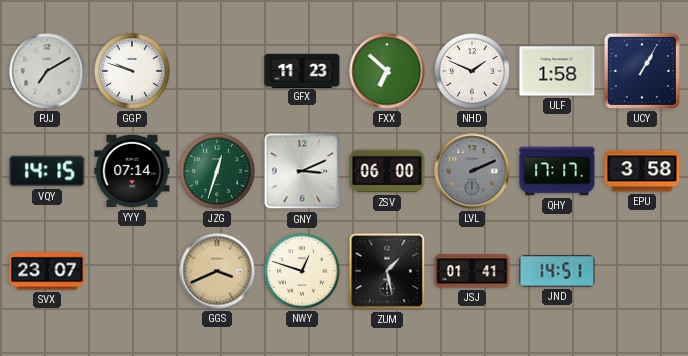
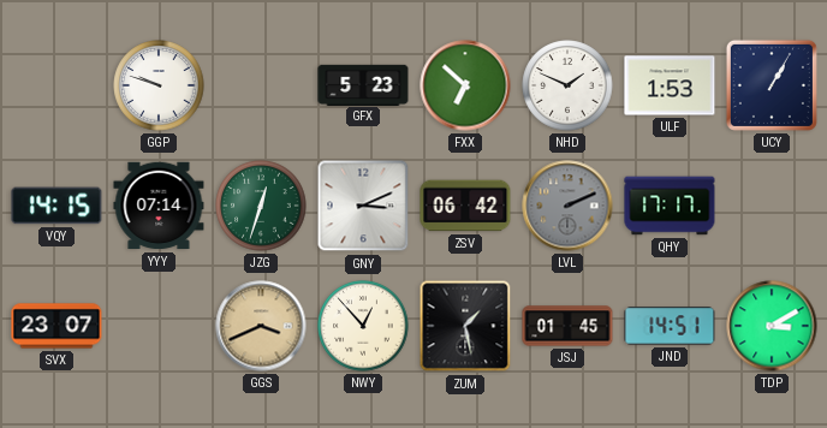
PJJ: 7:10 -> none
GFX: 11:23 -> 5:23
ULF: 1:58 -> 1:53
ZSV: 06:00 -> 06:42
EPU: 3:58 -> none
NWY: 12:48 -> 12:53
JSJ: 01:41 -> 01:45
TDP: none -> 3:10
